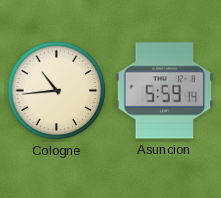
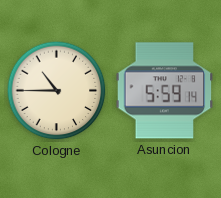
Cologne: 10:44 -> 10:45
